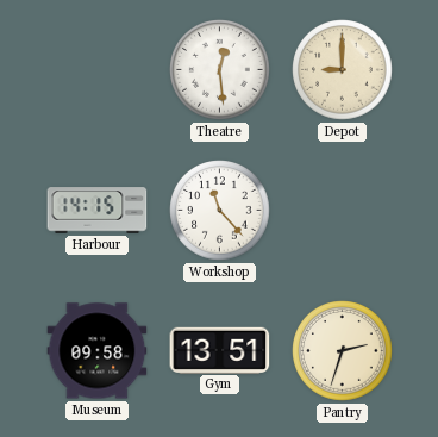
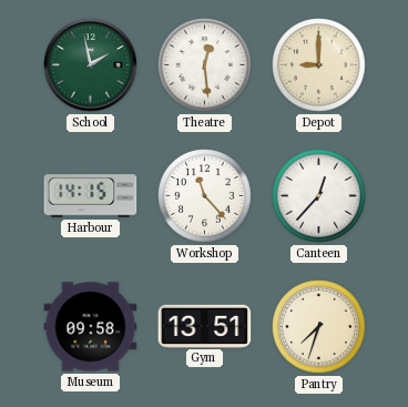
School: none -> 1:58
Canteen: none -> 12:37
Pantry: 2:33 -> 7:33
